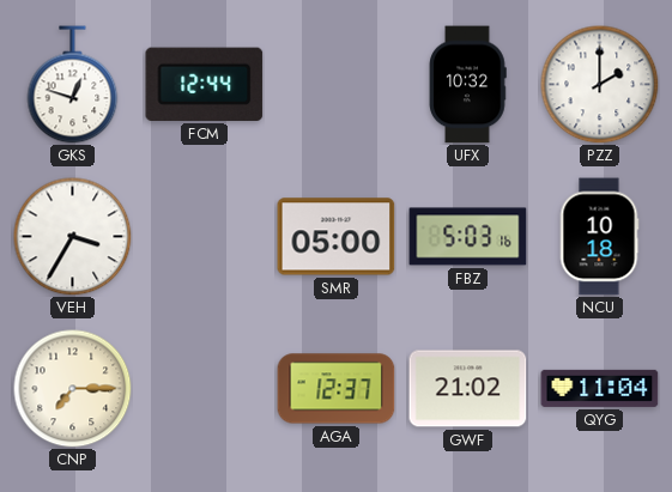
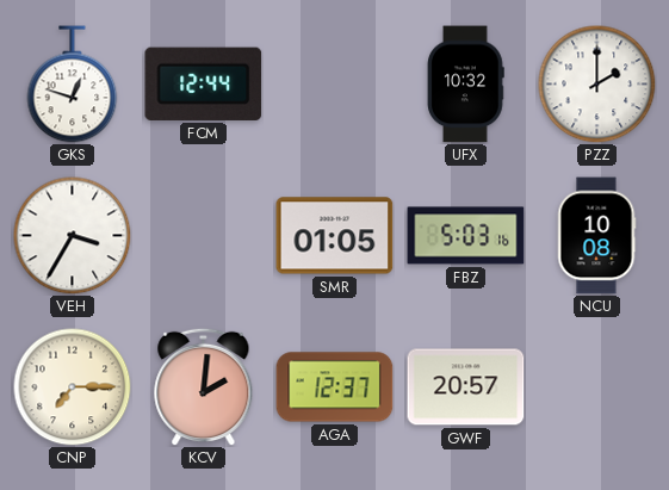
SMR: 05:00 -> 01:05
NCU: 10:18 -> 10:08
KCV: none -> 2:01
GWF: 21:02 -> 20:57
QYG: 11:04 -> none
